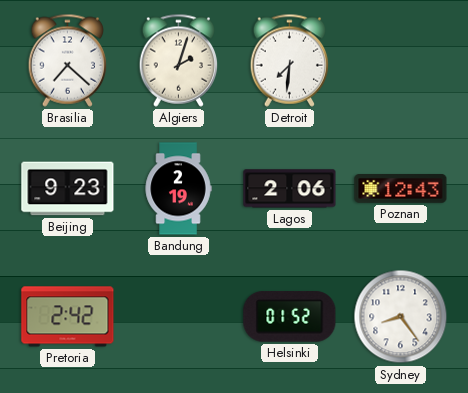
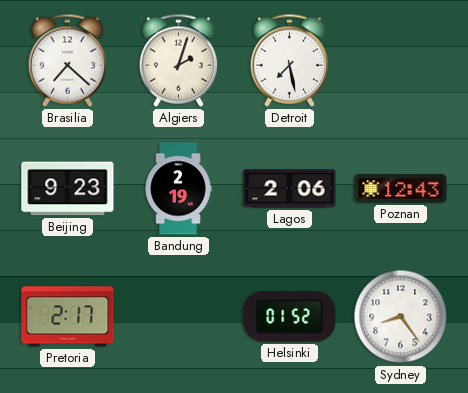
Detroit: 7:31 -> 7:28
Pretoria: 2:42 -> 2:17
